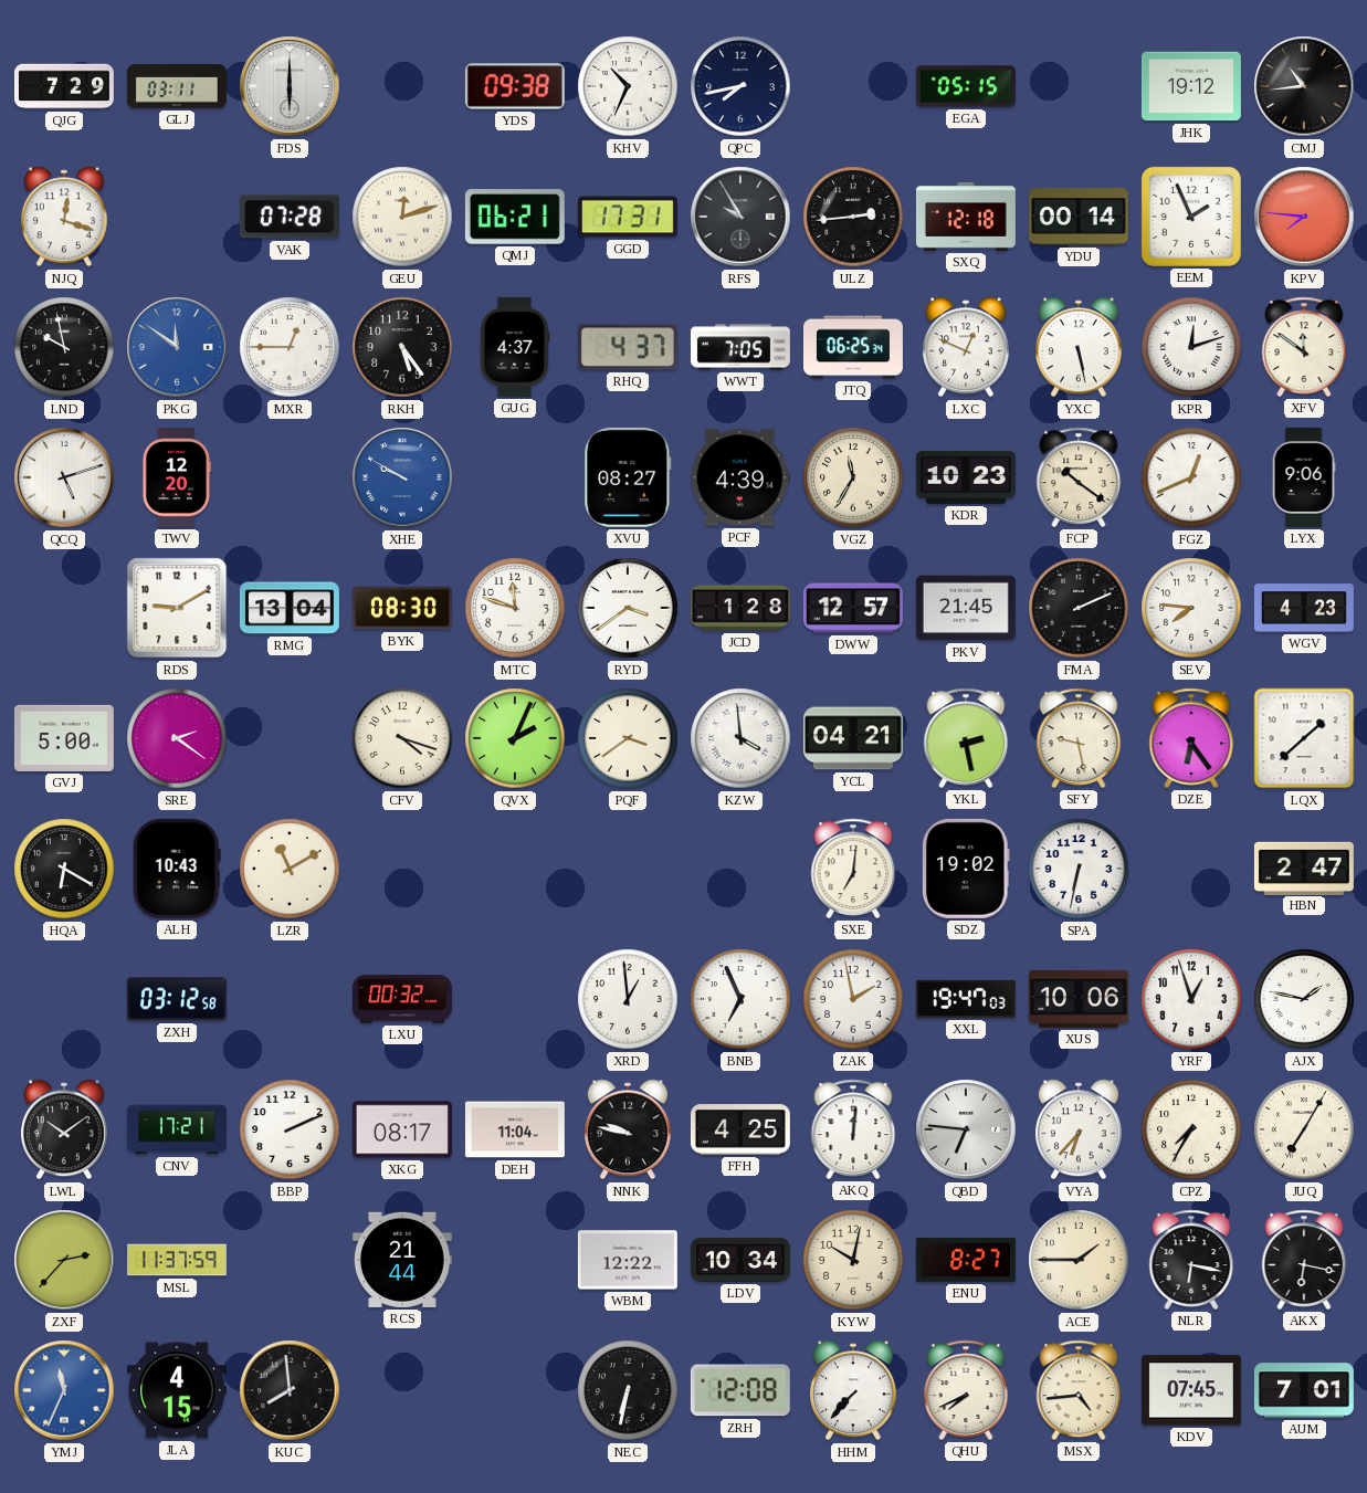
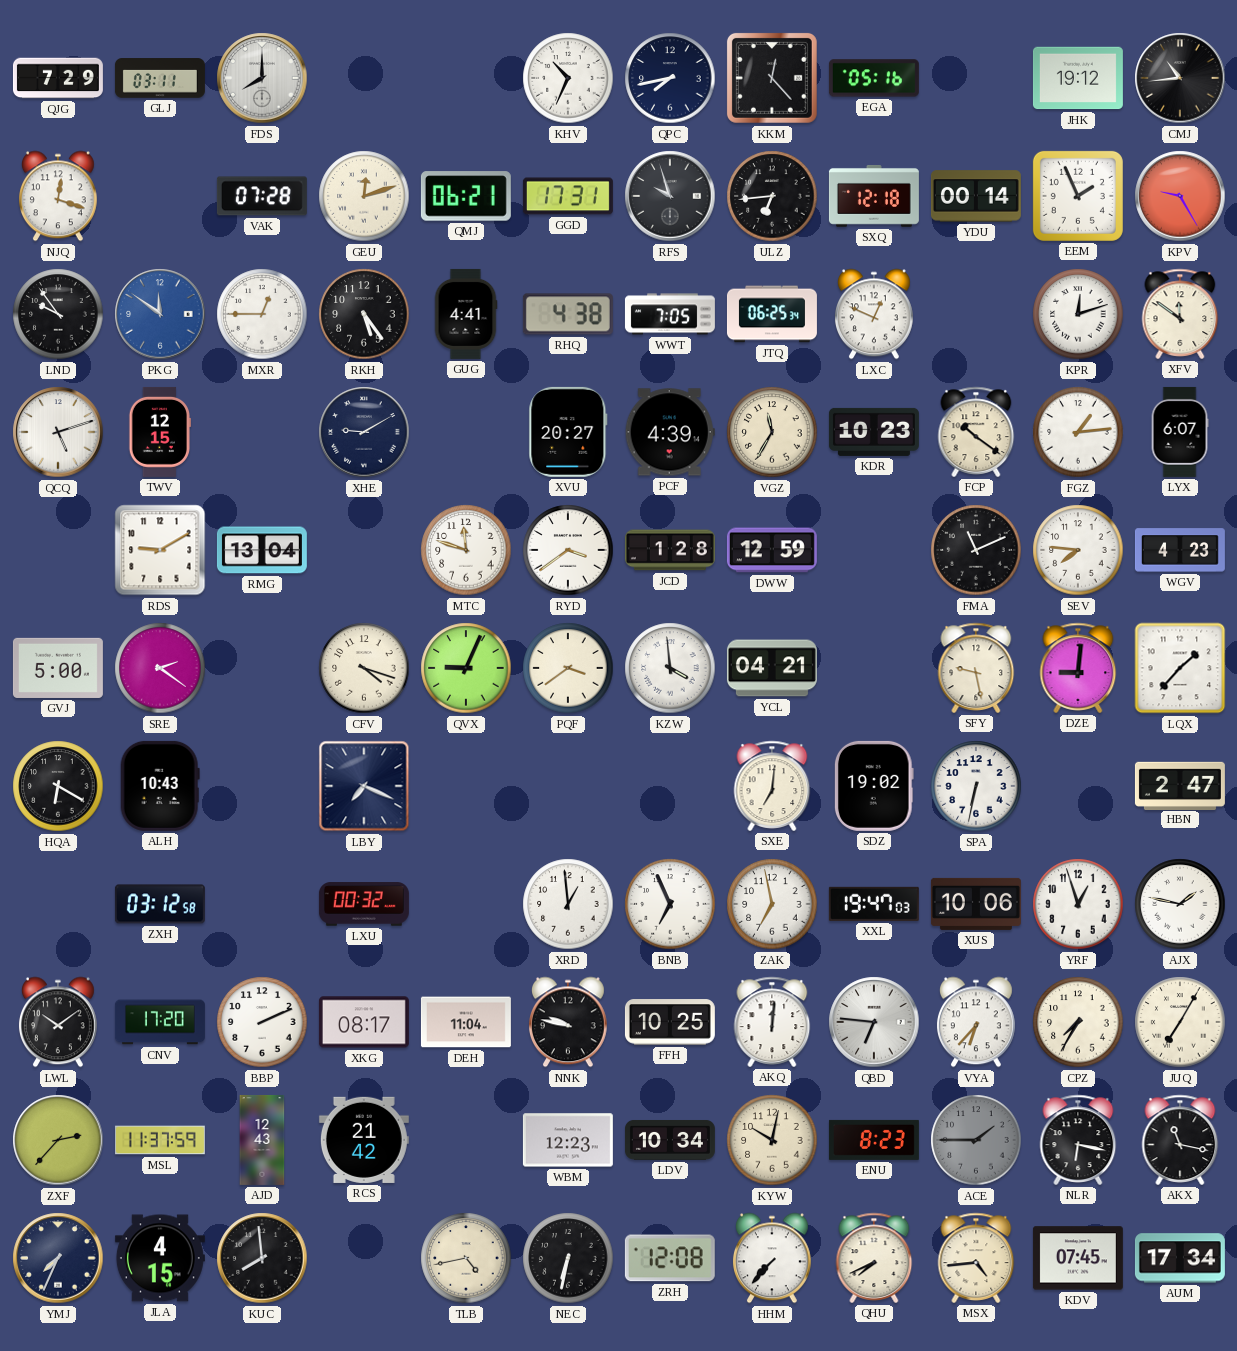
FDS: 6:00 -> 8:00
YDS: 09:38 -> none
KKM: none -> 12:23
EGA: 05:15 -> 05:16
RFS: 9:55 -> 9:57
ULZ: 2:44 -> 6:44
KPV: 7:46 -> 9:25
LND: 9:58 -> 9:54
GUG: 4:37 -> 4:41
RHQ: 4:37 -> 4:38
YXC: 5:28 -> none
TWV: 12:20 -> 12:15
XHE: 9:50 -> 9:10
XHE dial: blue -> navy
XVU: 08:27 -> 20:27
FGZ: 12:41 -> 1:14
LYX: 9:06 -> 6:07
BYK: 08:30 -> none
DWW: 12:57 -> 12:59
PKV: 21:45 -> none
FMA: 2:11 -> 11:11
QVX: 2:04 -> 9:04
YKL: 2:28 -> none
DZE: 6:24 -> 9:01
LQX: 1:38 -> 1:37
LZR: 11:10 -> none
LBY: none -> 7:19
ZAK: 1:58 -> 6:58
CNV: 17:21 -> 17:20
FFH: 4:25 -> 10:25
AJD: none -> 12:43
RCS: 21:44 -> 21:42
WBM: 12:22 -> 12:23
ENU: 8:27 -> 8:23
ACE dial: cream -> grey
AKX: 6:17 -> 11:17
YMJ: 11:34 -> 7:34
YMJ dial: blue -> navy
TLB: none -> 4:43
AUM: 7:01 -> 17:34
